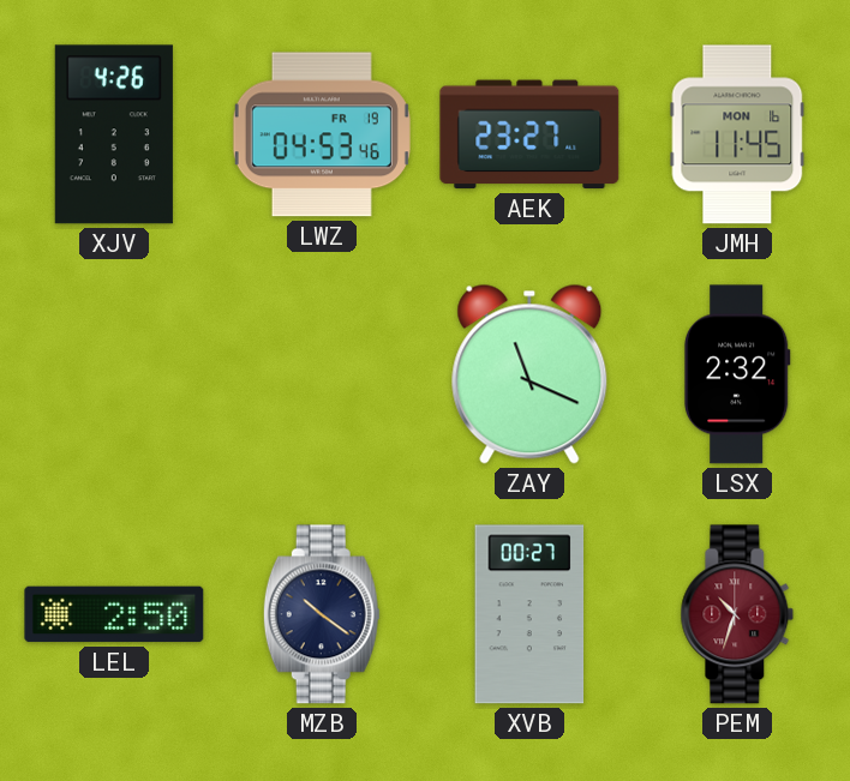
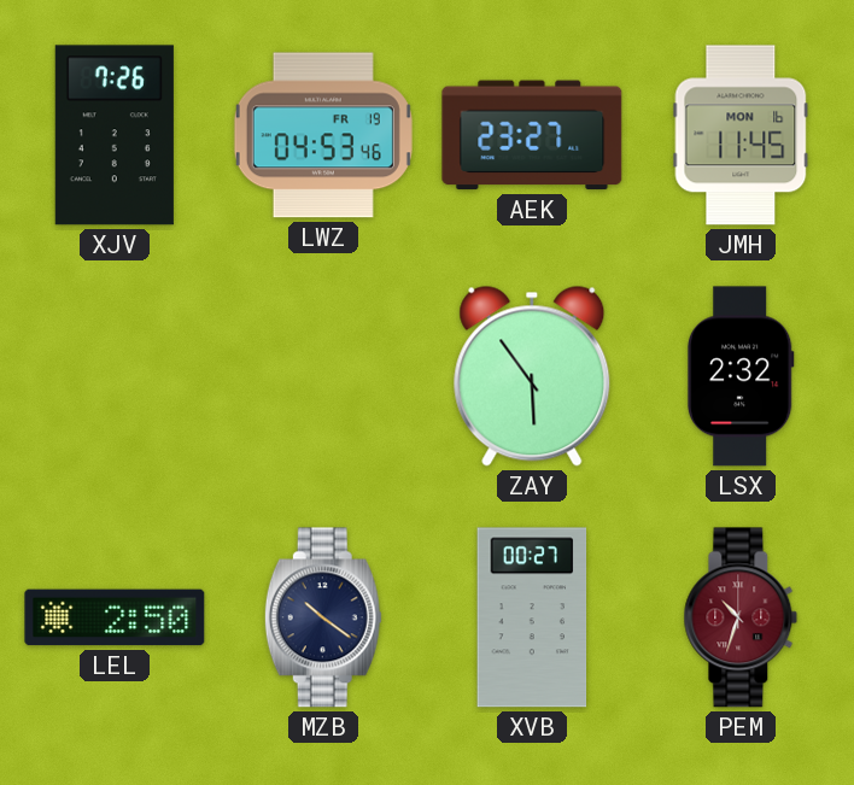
XJV: 4:26 -> 7:26
ZAY: 11:19 -> 5:54
